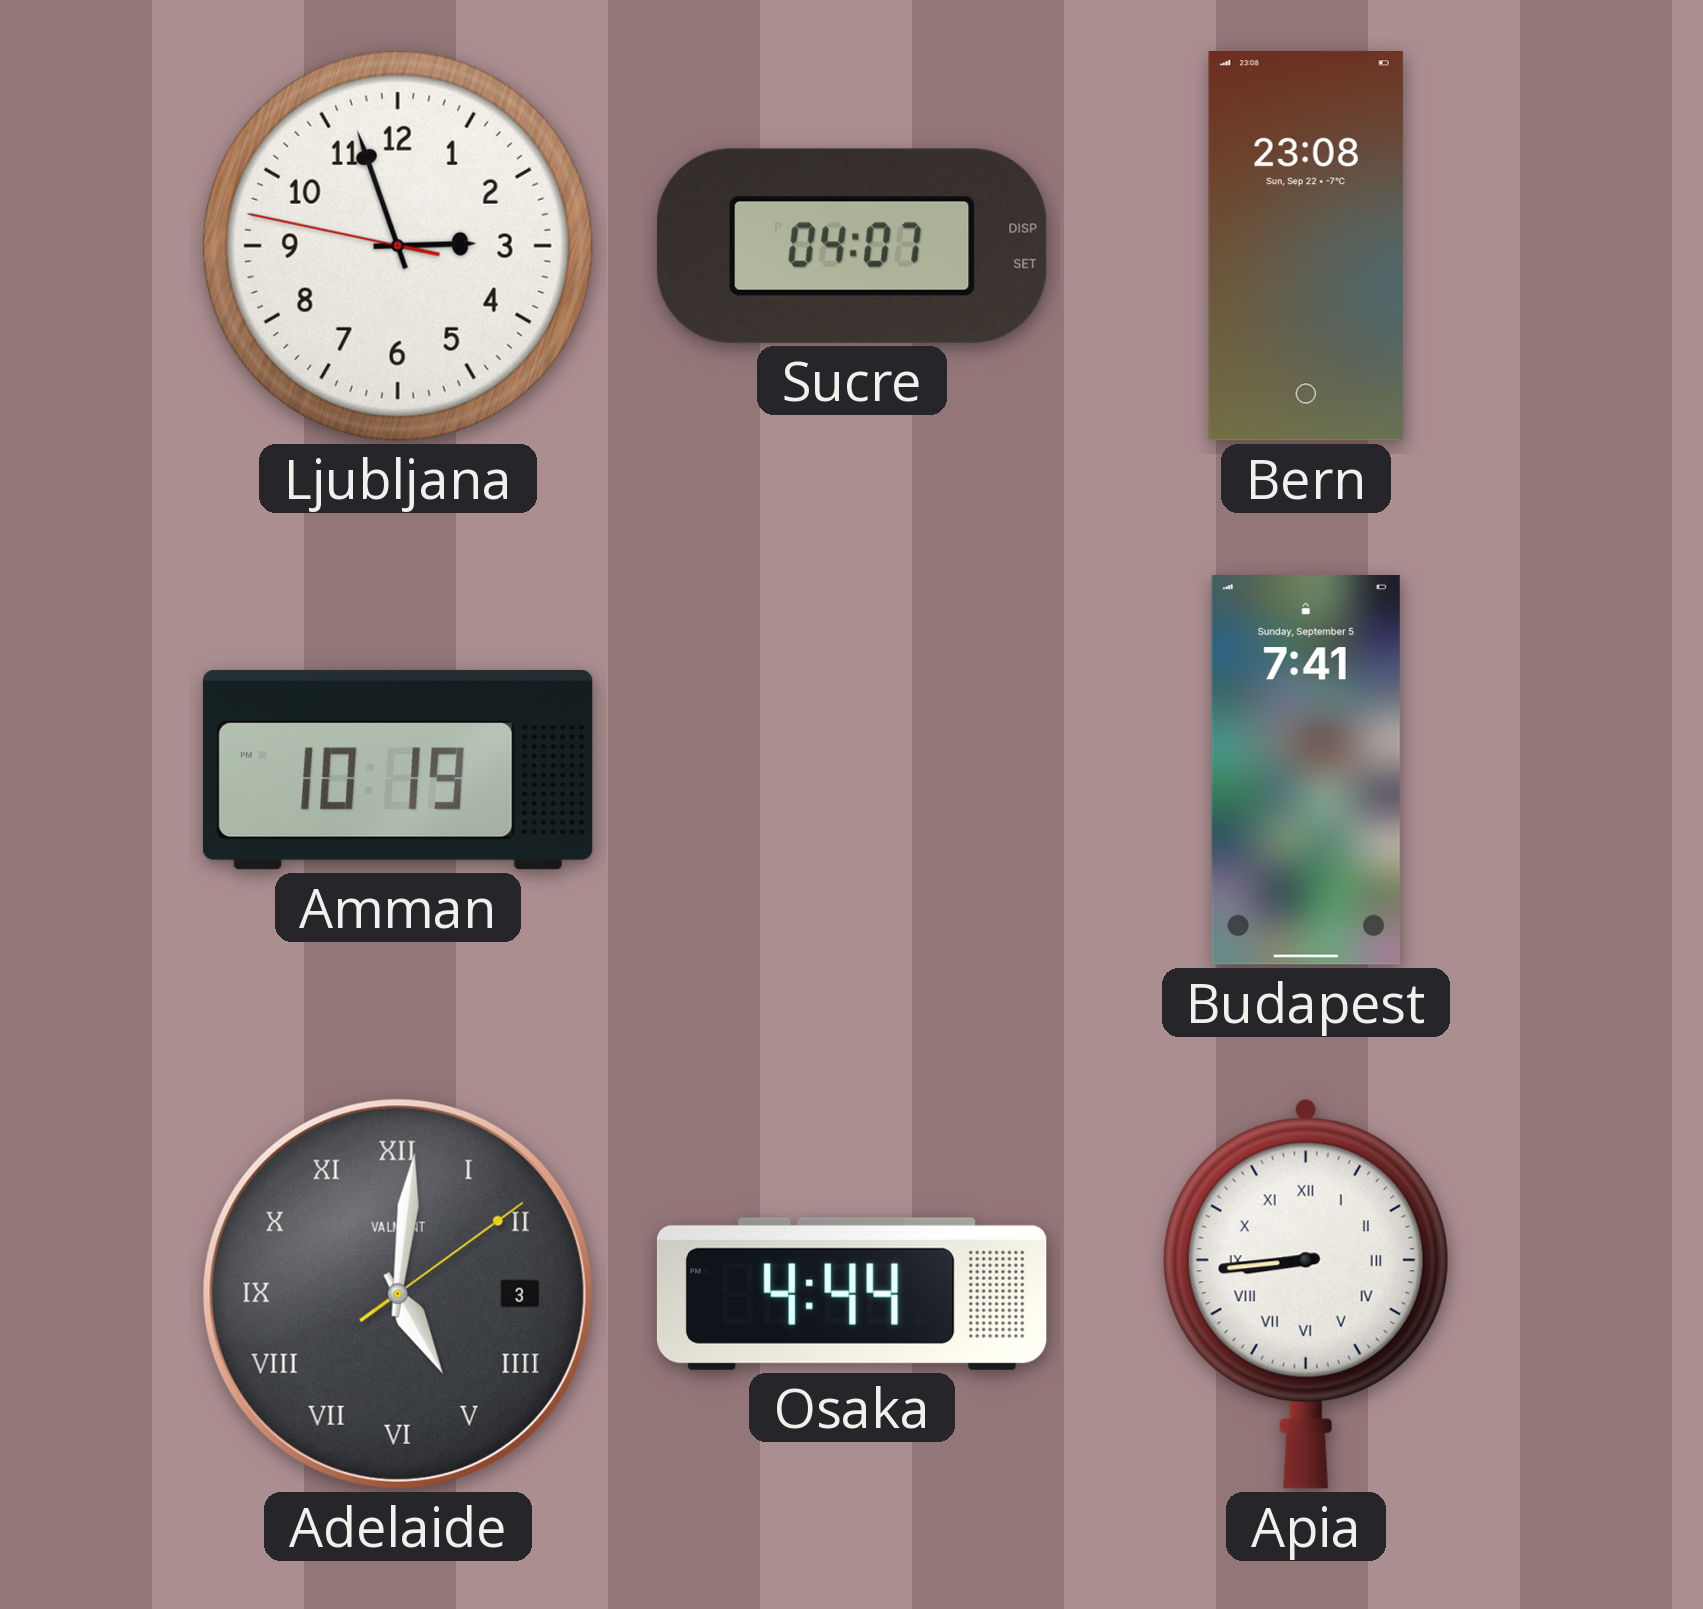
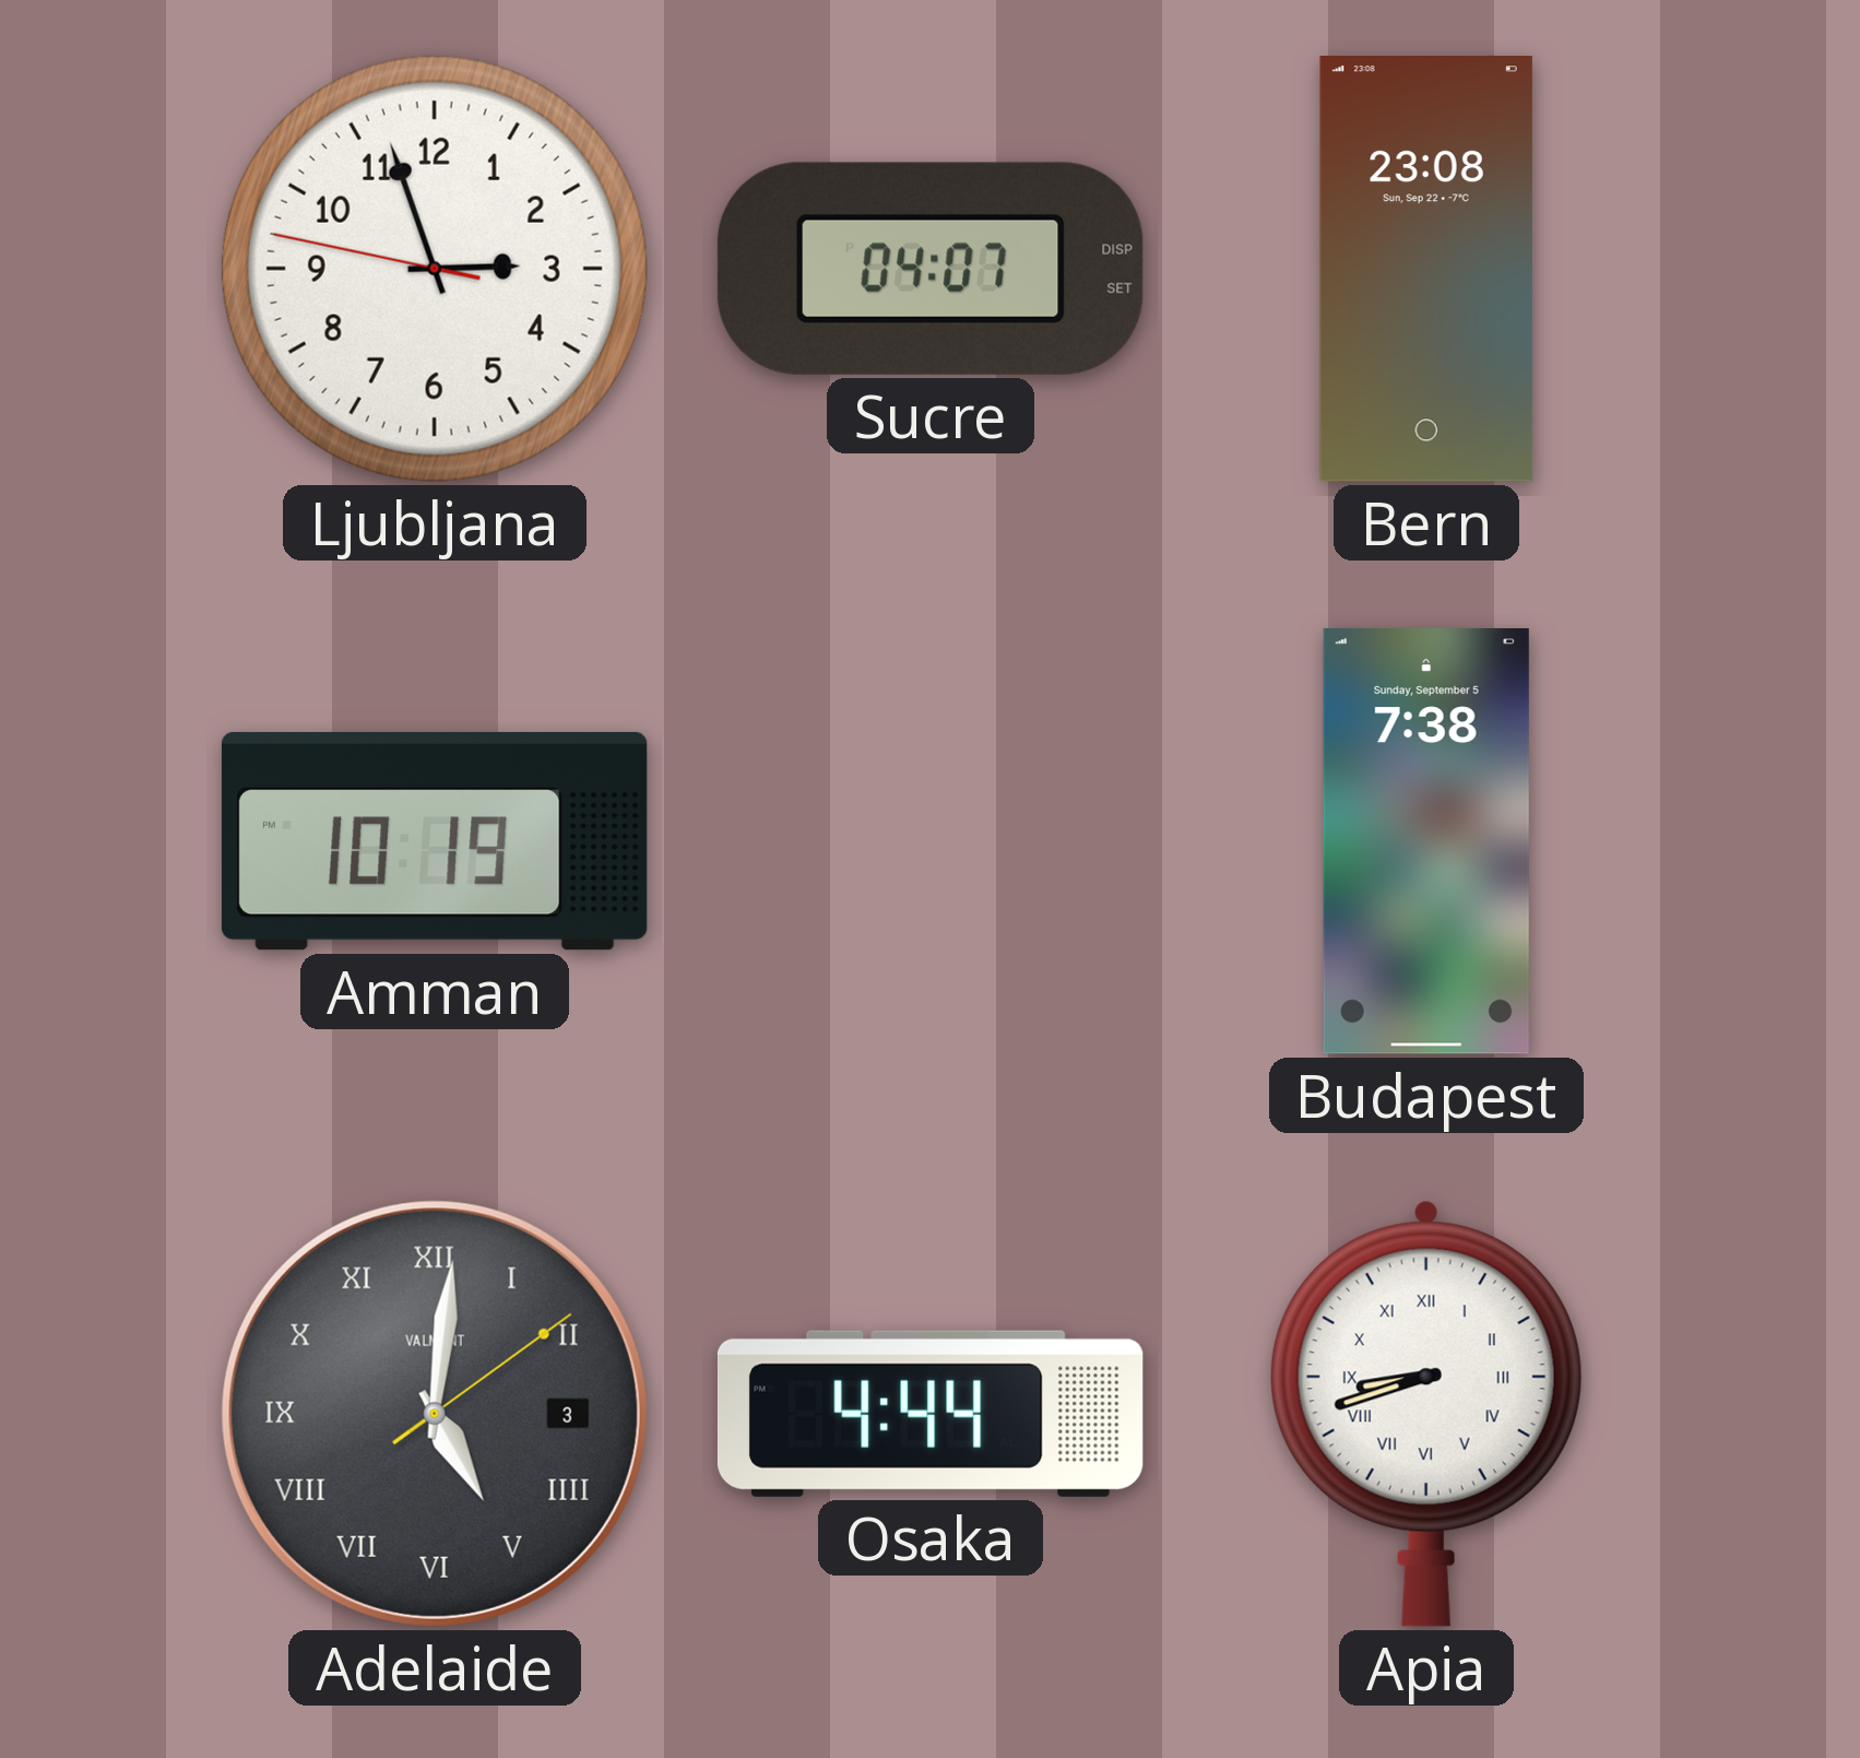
Budapest: 7:41 -> 7:38
Apia: 8:44 -> 8:42
